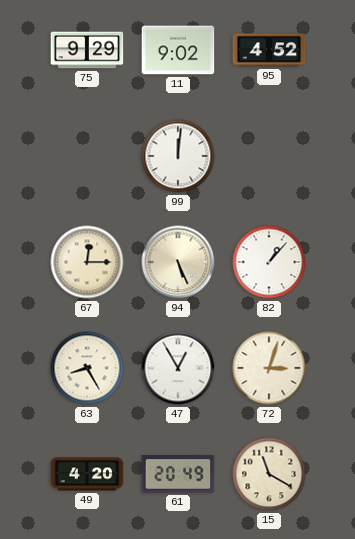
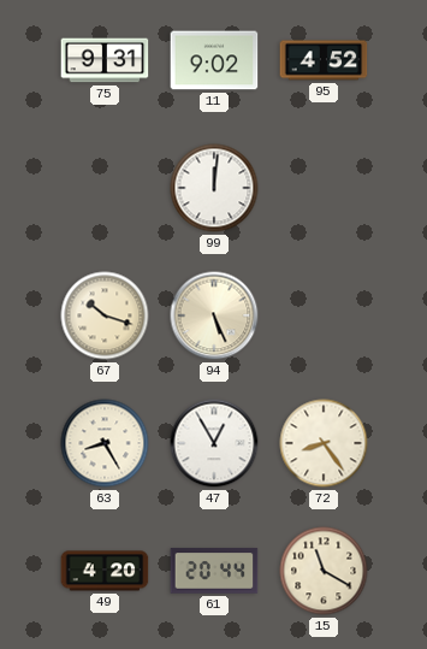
75: 9:29 -> 9:31
67: 12:15 -> 10:18
82: 1:07 -> none
72: 3:03 -> 8:24
61: 20:49 -> 20:44
